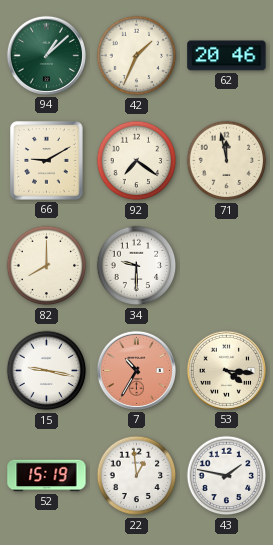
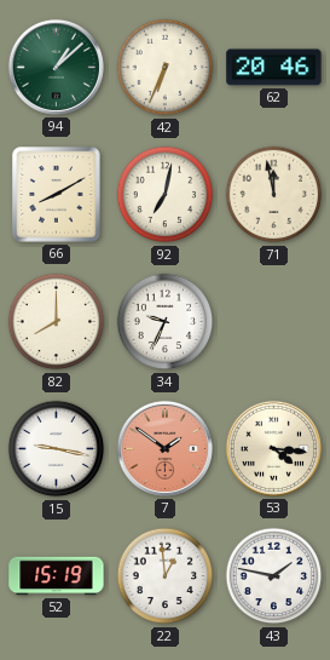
42: 1:34 -> 6:34
66: 9:10 -> 8:10
92: 7:21 -> 7:02
34: 9:30 -> 9:34
7: 10:35 -> 1:51
